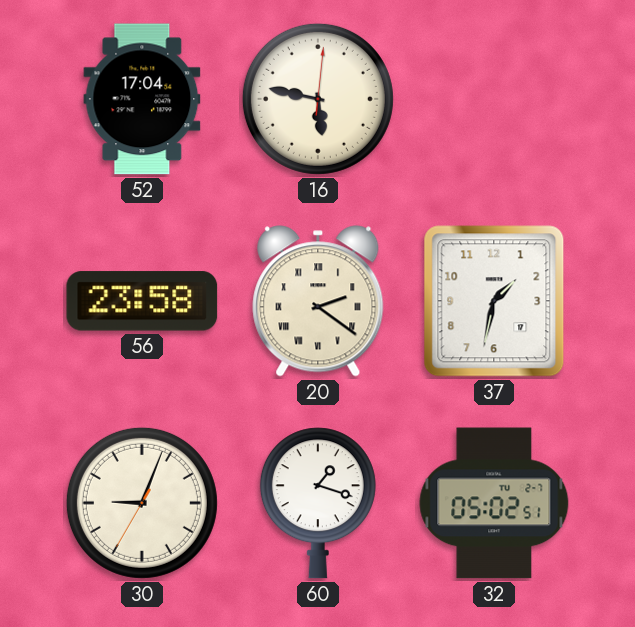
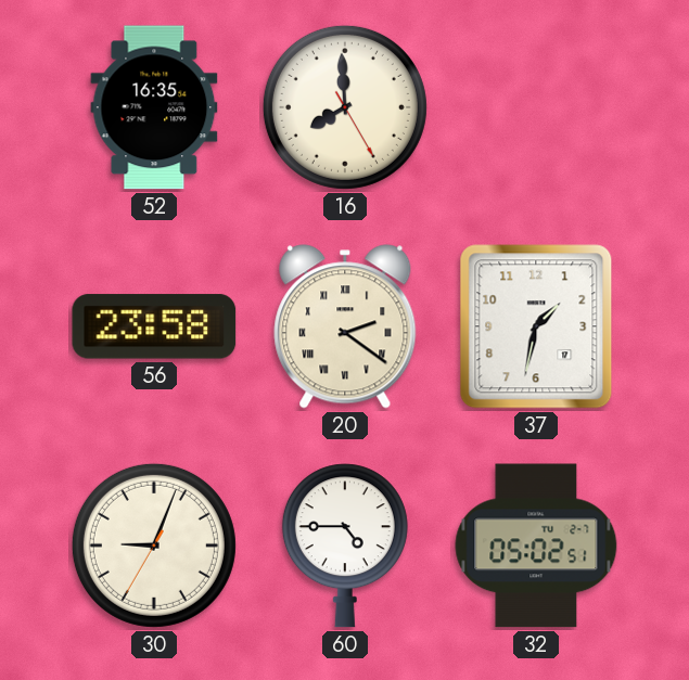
52: 17:04 -> 16:35
16: 5:47 -> 7:59
60: 1:18 -> 4:45
